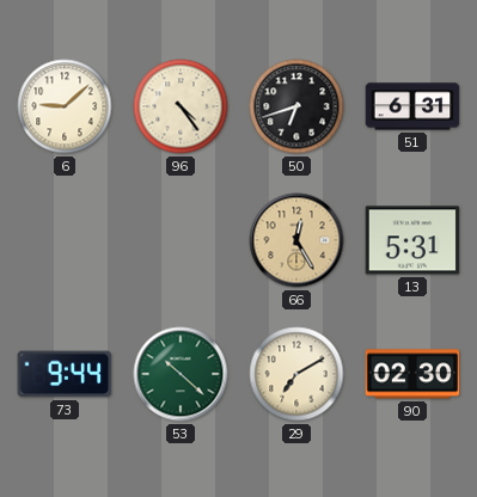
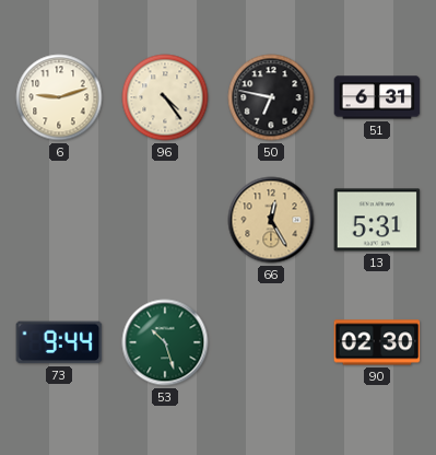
6: 9:08 -> 9:12
50: 6:42 -> 6:47
53: 10:22 -> 10:27
29: 7:10 -> none
